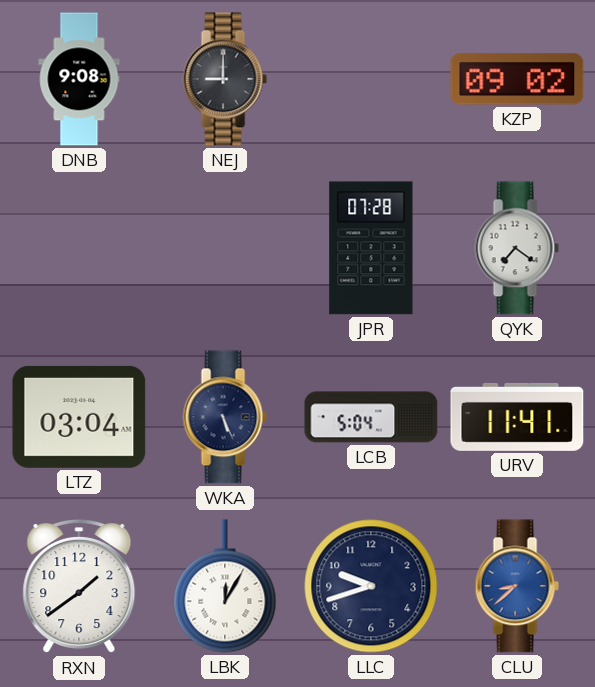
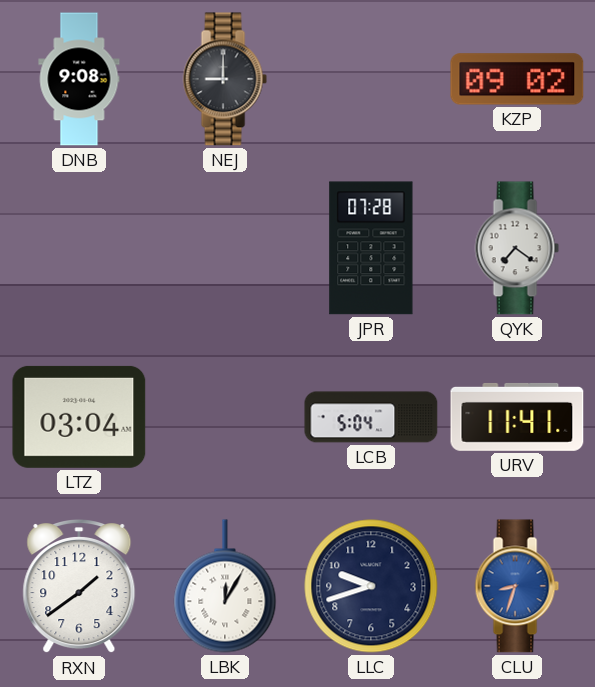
WKA: 5:26 -> none
CLU: 8:38 -> 8:33
